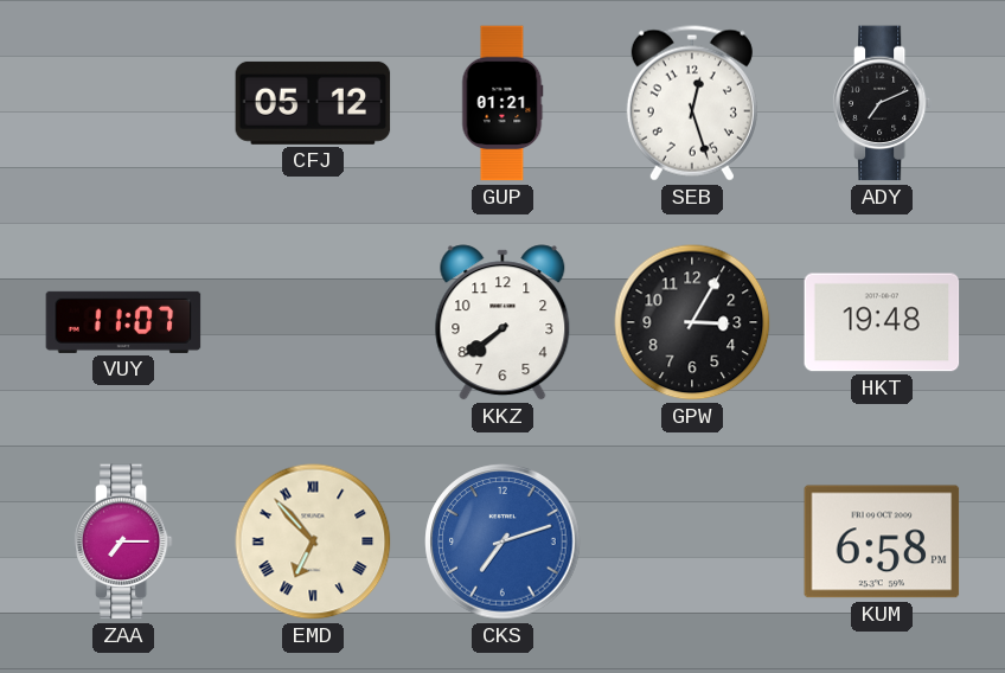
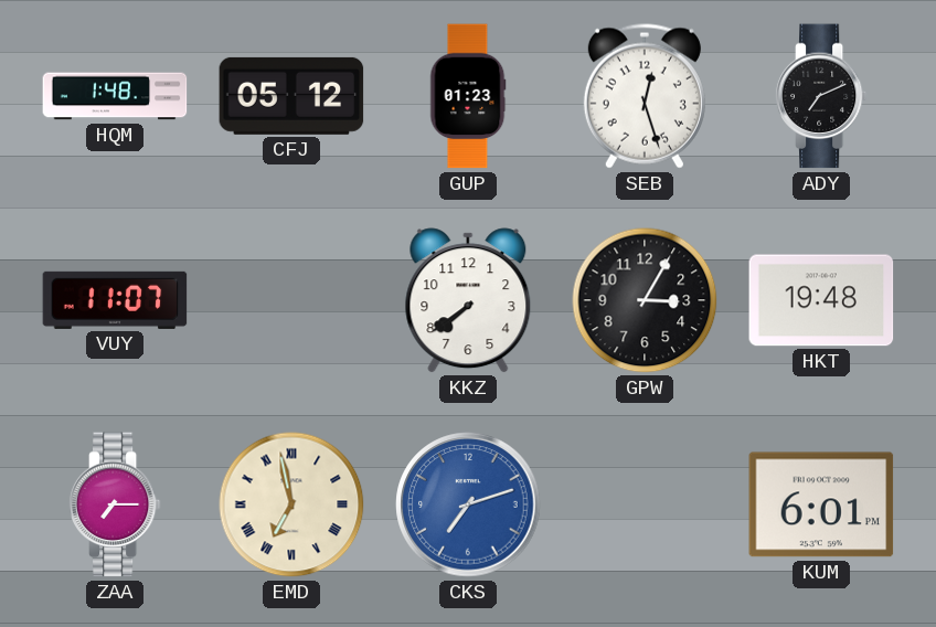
HQM: none -> 1:48
GUP: 01:21 -> 01:23
EMD: 6:53 -> 6:58
KUM: 6:58 -> 6:01
